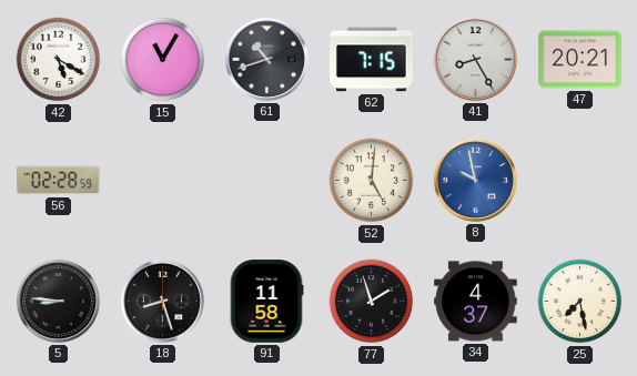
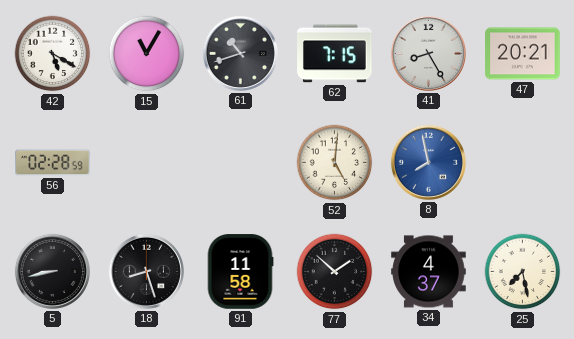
8: 9:58 -> 7:58
5: 8:46 -> 8:43
77: 1:57 -> 1:52
